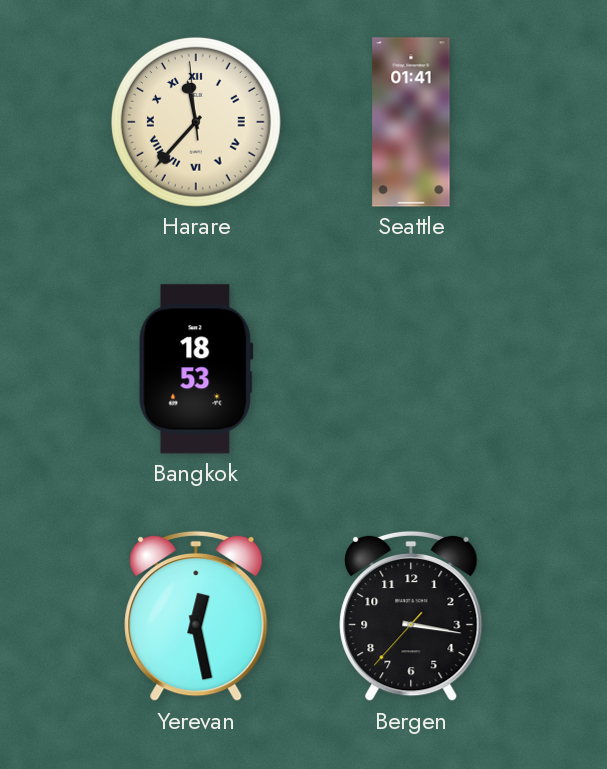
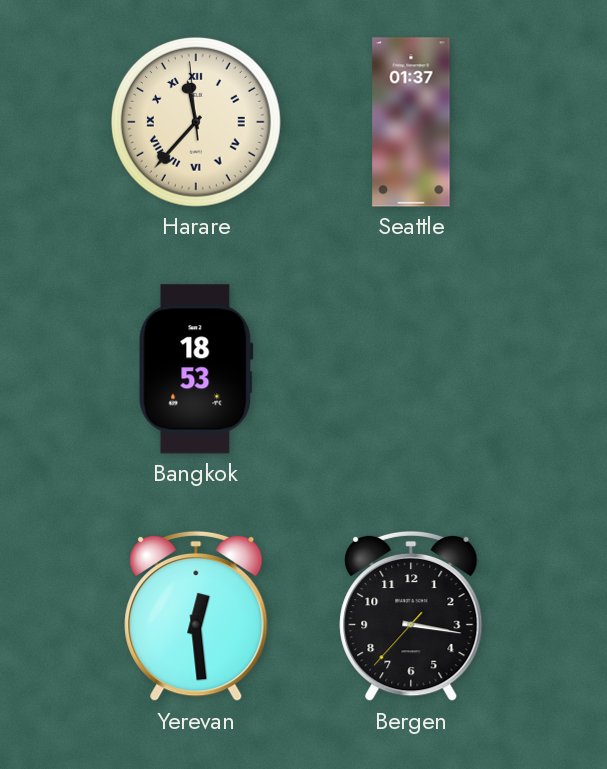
Seattle: 01:41 -> 01:37
Yerevan: 12:28 -> 12:29
